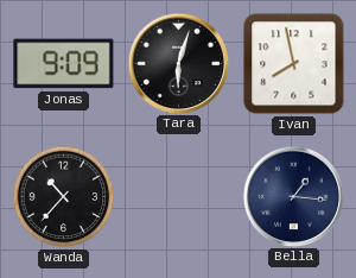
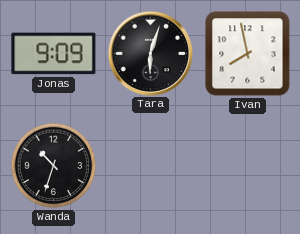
Wanda: 10:37 -> 10:33
Bella: 1:16 -> none
